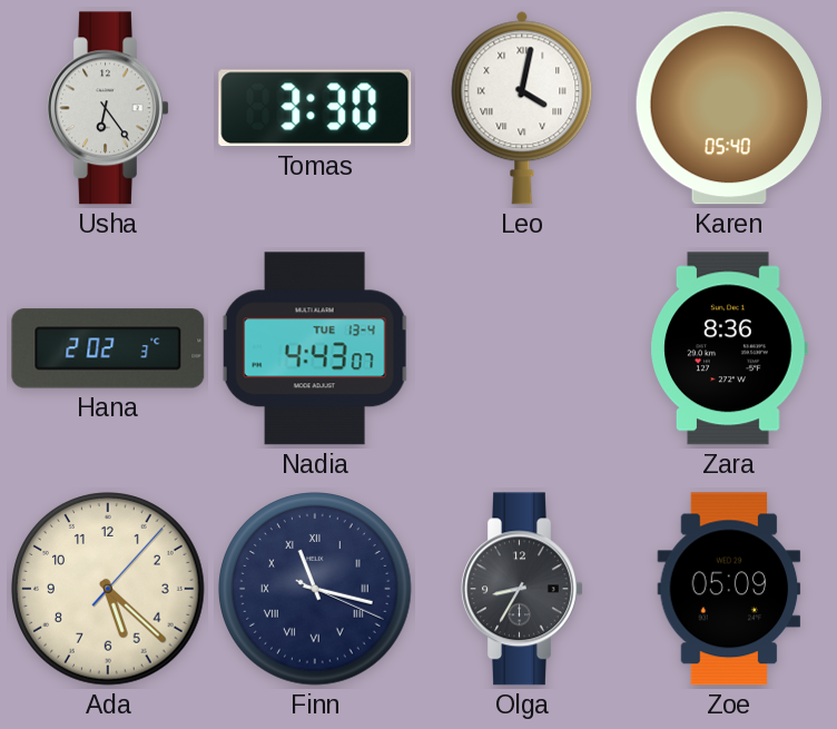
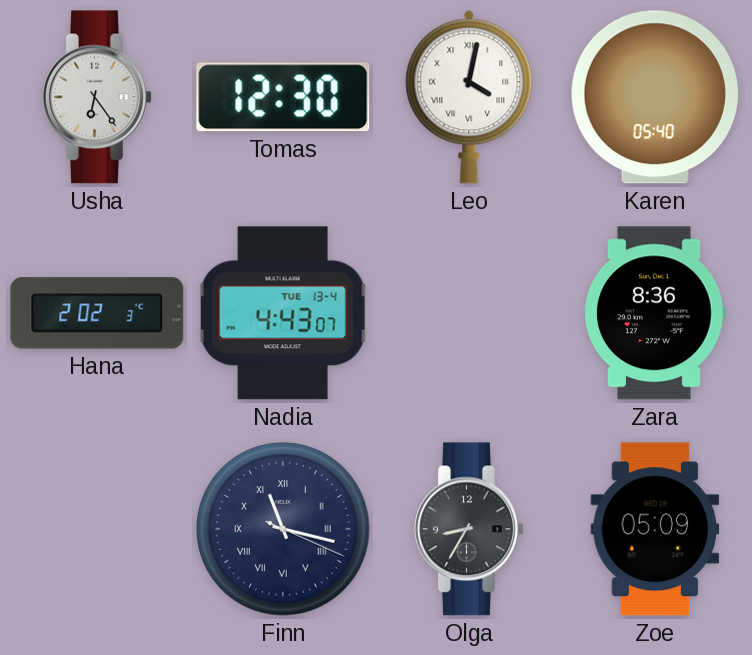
Tomas: 3:30 -> 12:30
Ada: 5:22 -> none
